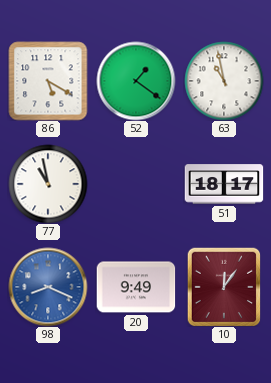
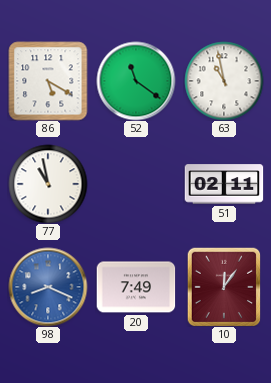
52: 1:21 -> 11:21
51: 18:17 -> 02:11
20: 9:49 -> 7:49
